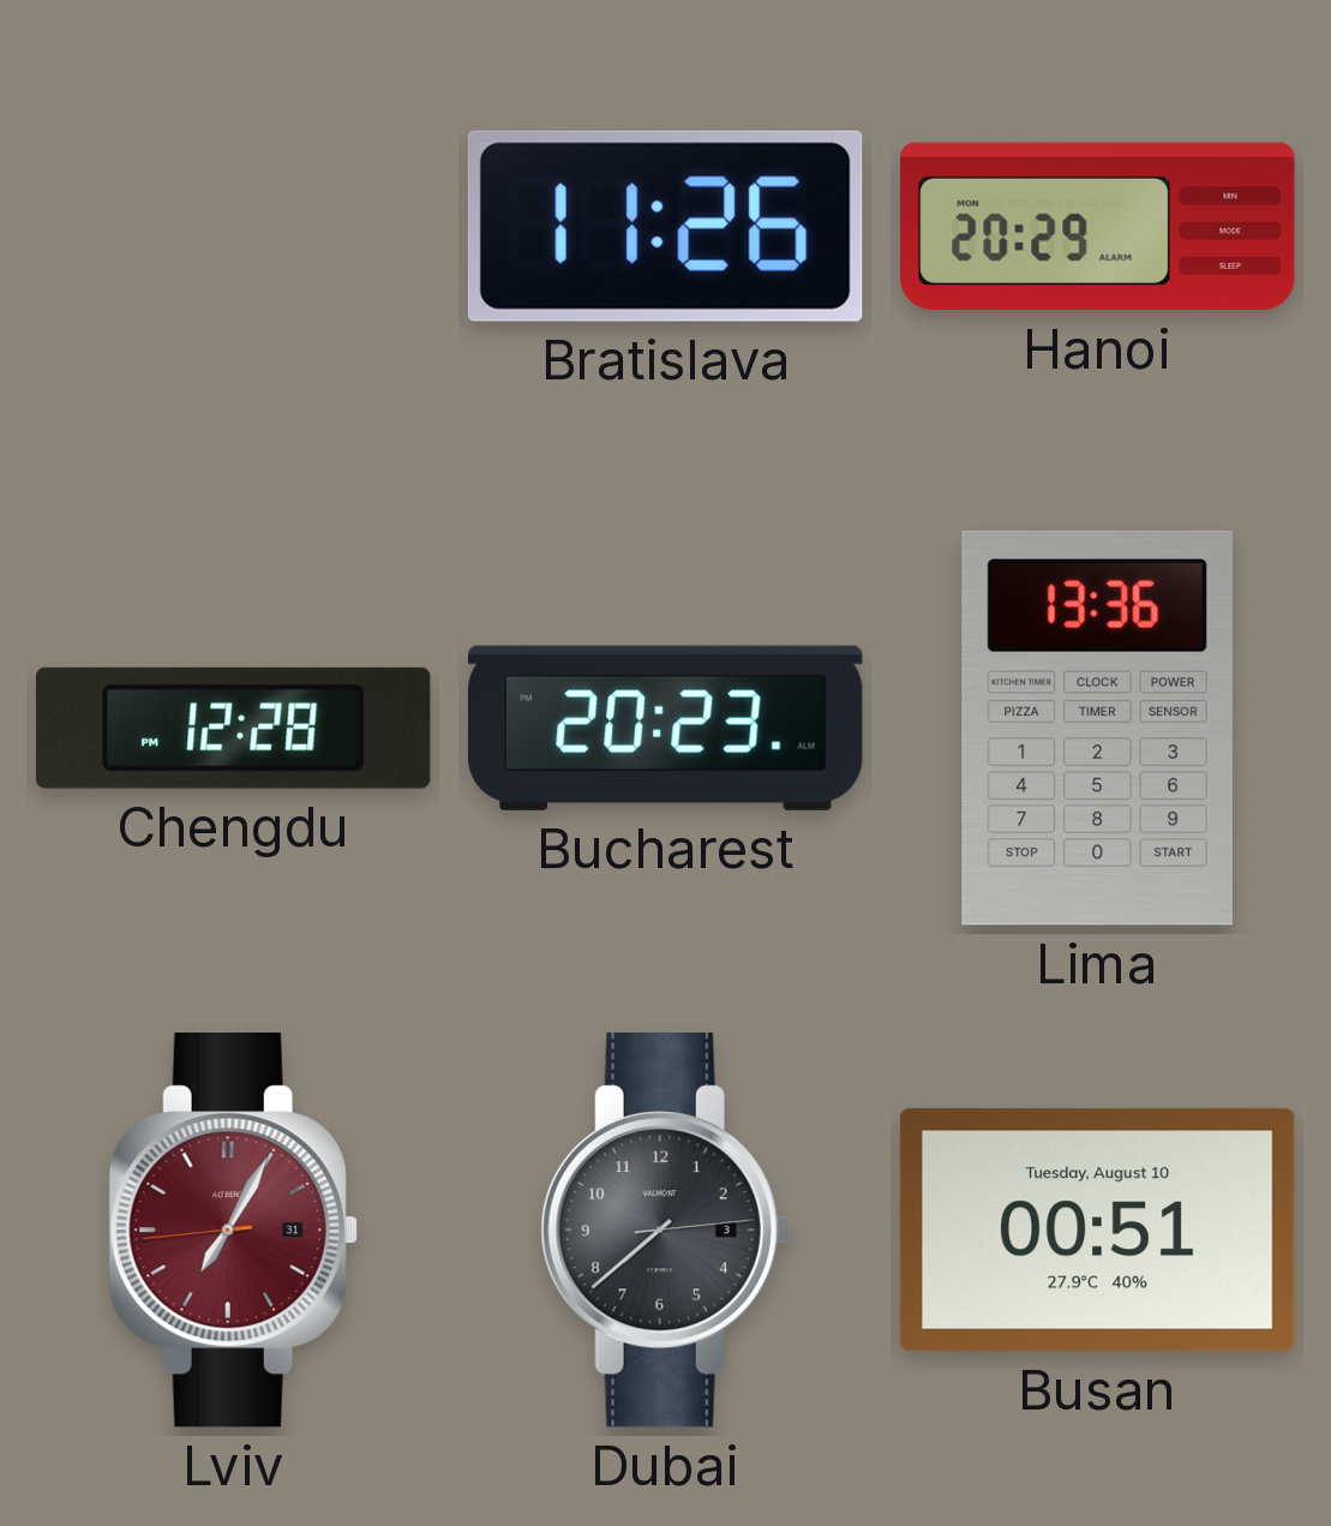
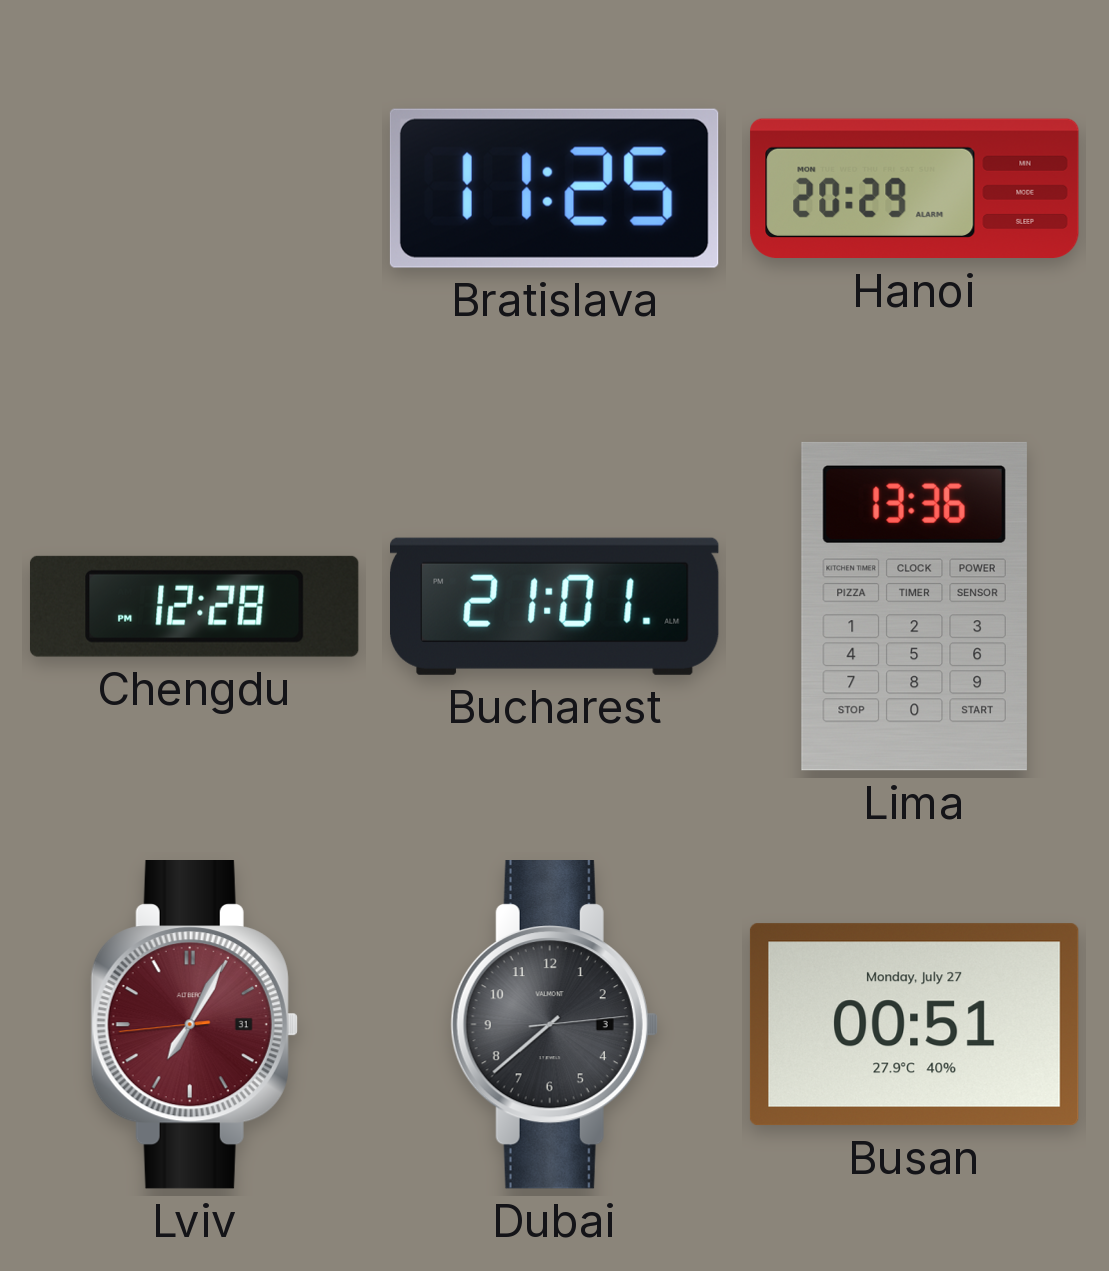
Bratislava: 11:26 -> 11:25
Bucharest: 20:23 -> 21:01
Busan date: Tuesday, August 10 -> Monday, July 27
